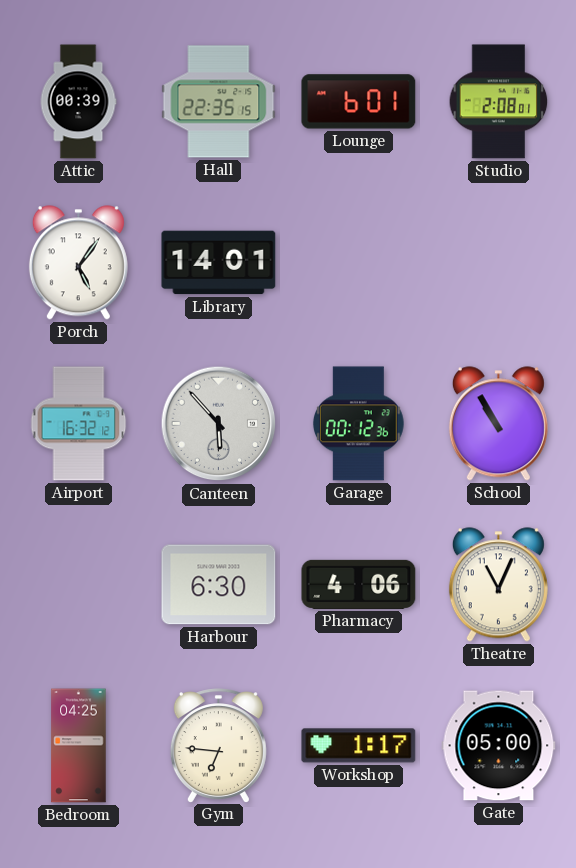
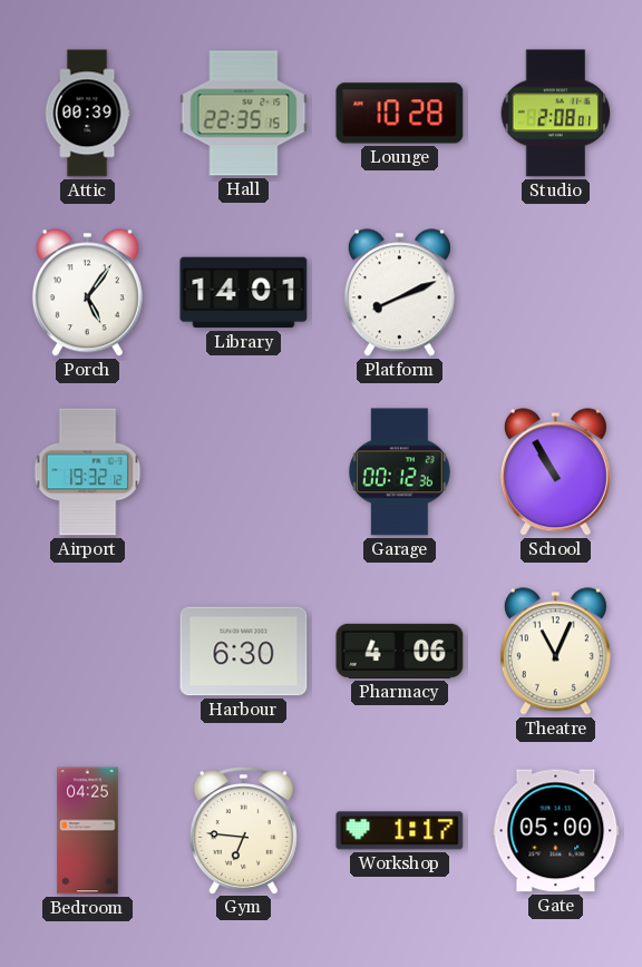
Lounge: 6:01 -> 10:28
Platform: none -> 8:11
Airport: 16:32 -> 19:32
Canteen: 5:53 -> none
